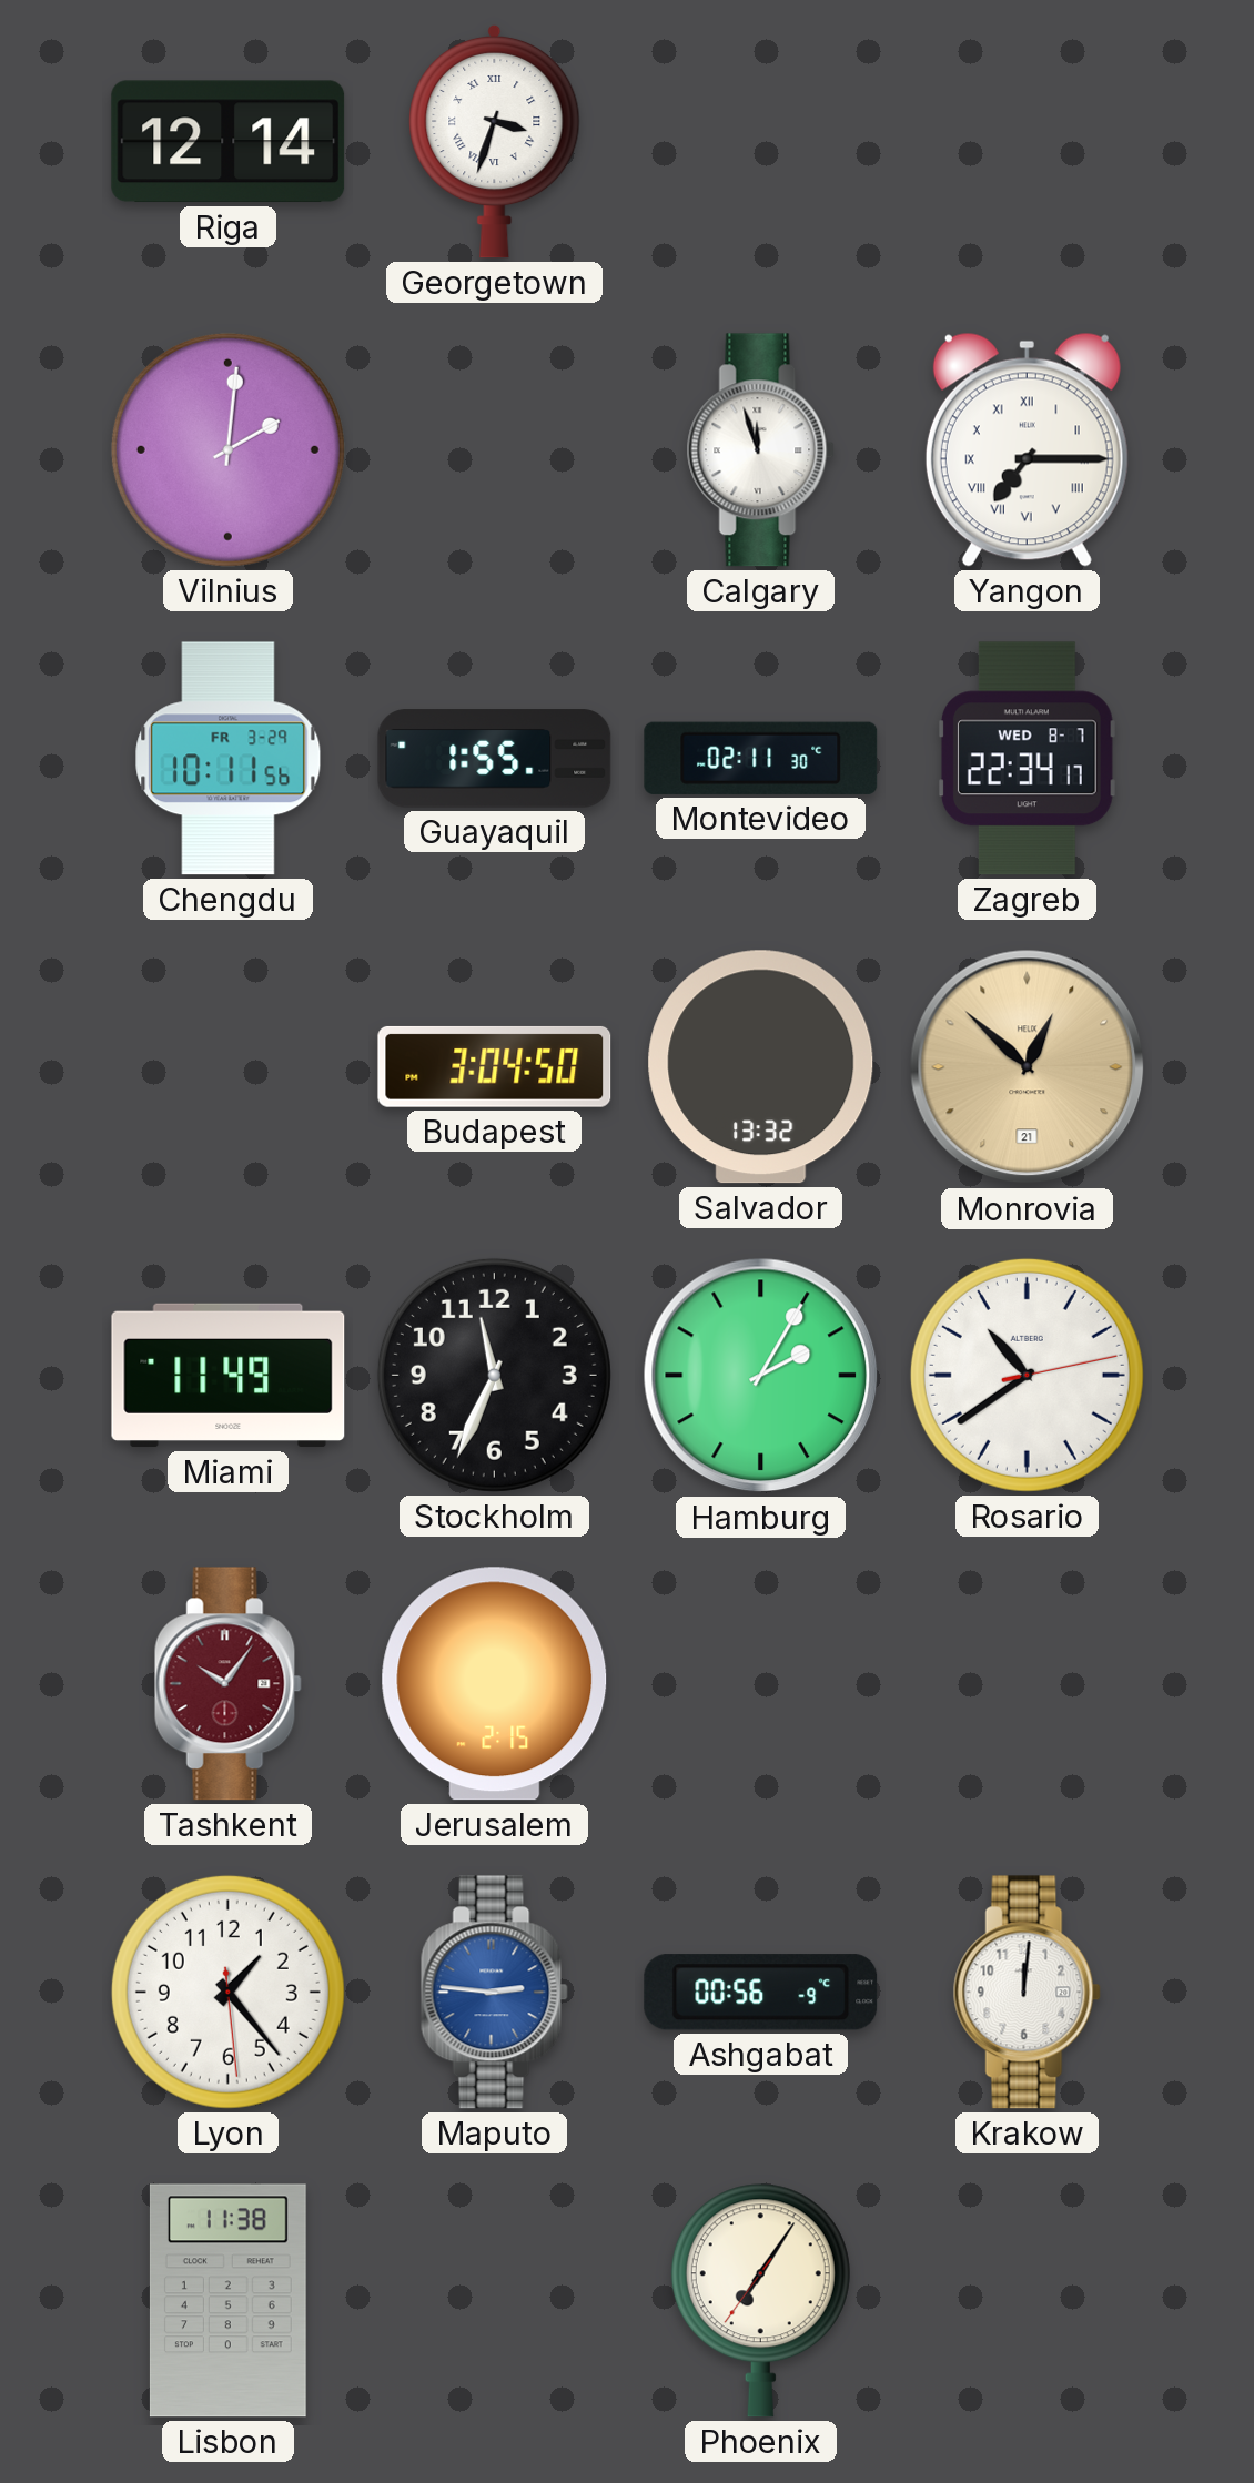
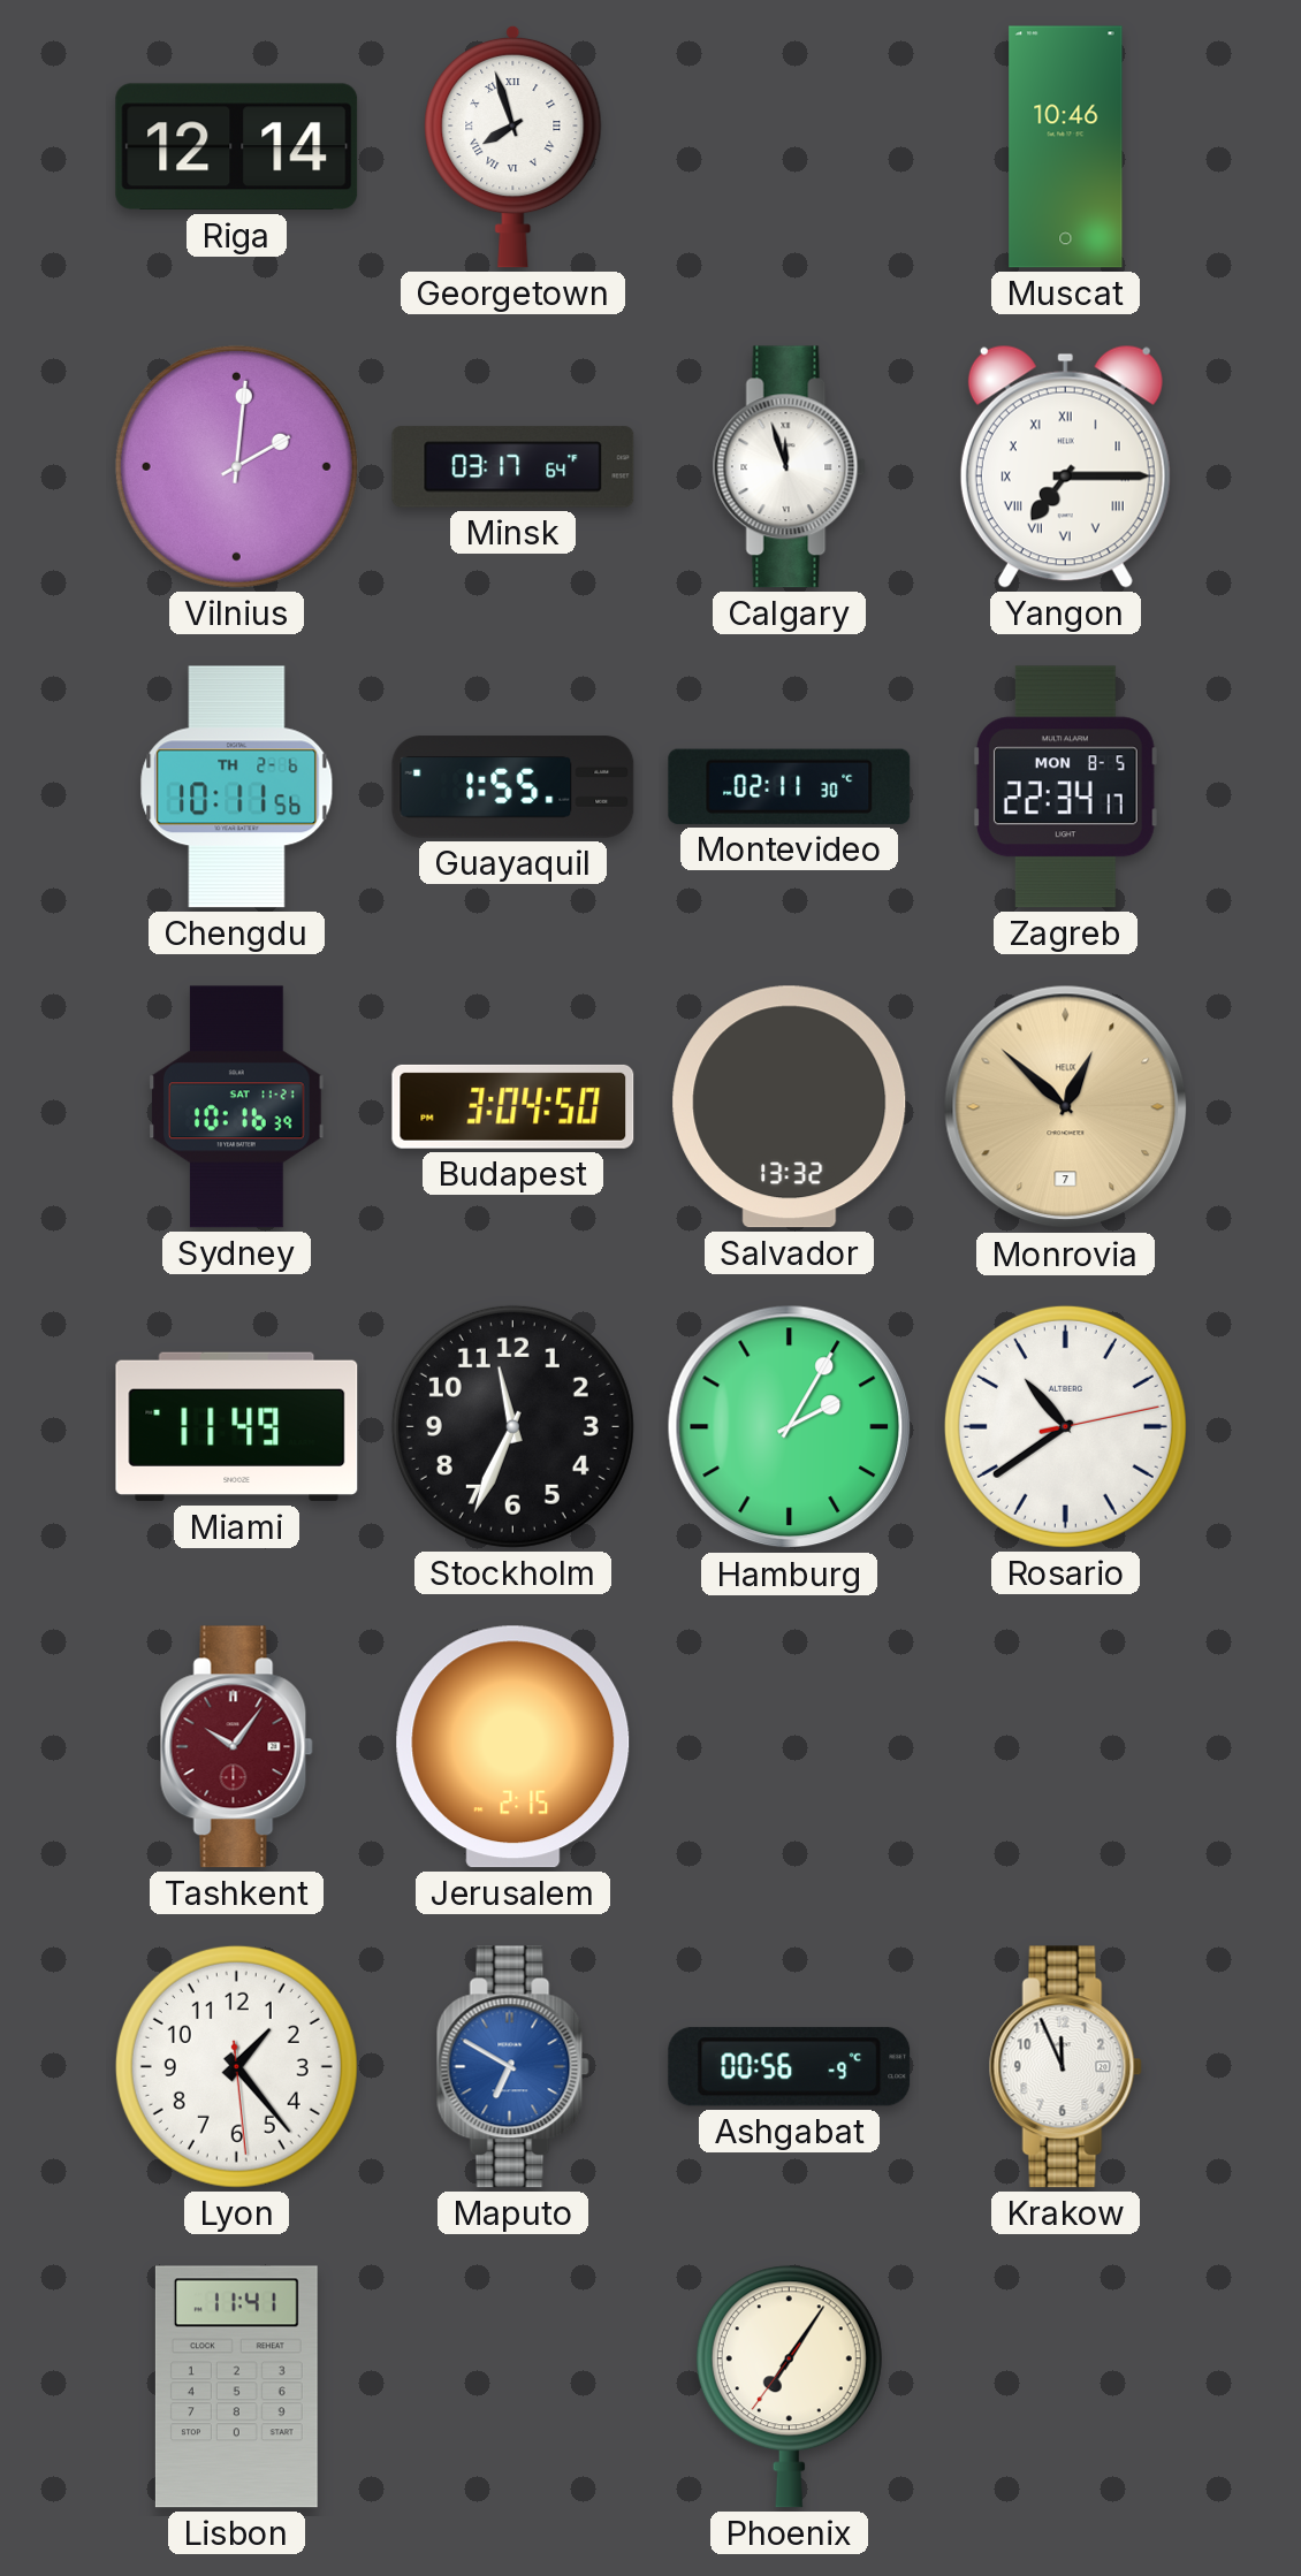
Georgetown: 3:33 -> 7:57
Muscat: none -> 10:46
Minsk: none -> 03:17
Chengdu date: FR 3-29 -> TH 2-6
Zagreb date: WED 8-7 -> MON 8-5
Sydney: none -> 10:16
Monrovia date: 21 -> 7
Maputo: 2:46 -> 6:50
Krakow: 12:01 -> 11:56
Lisbon: 11:38 -> 11:41
